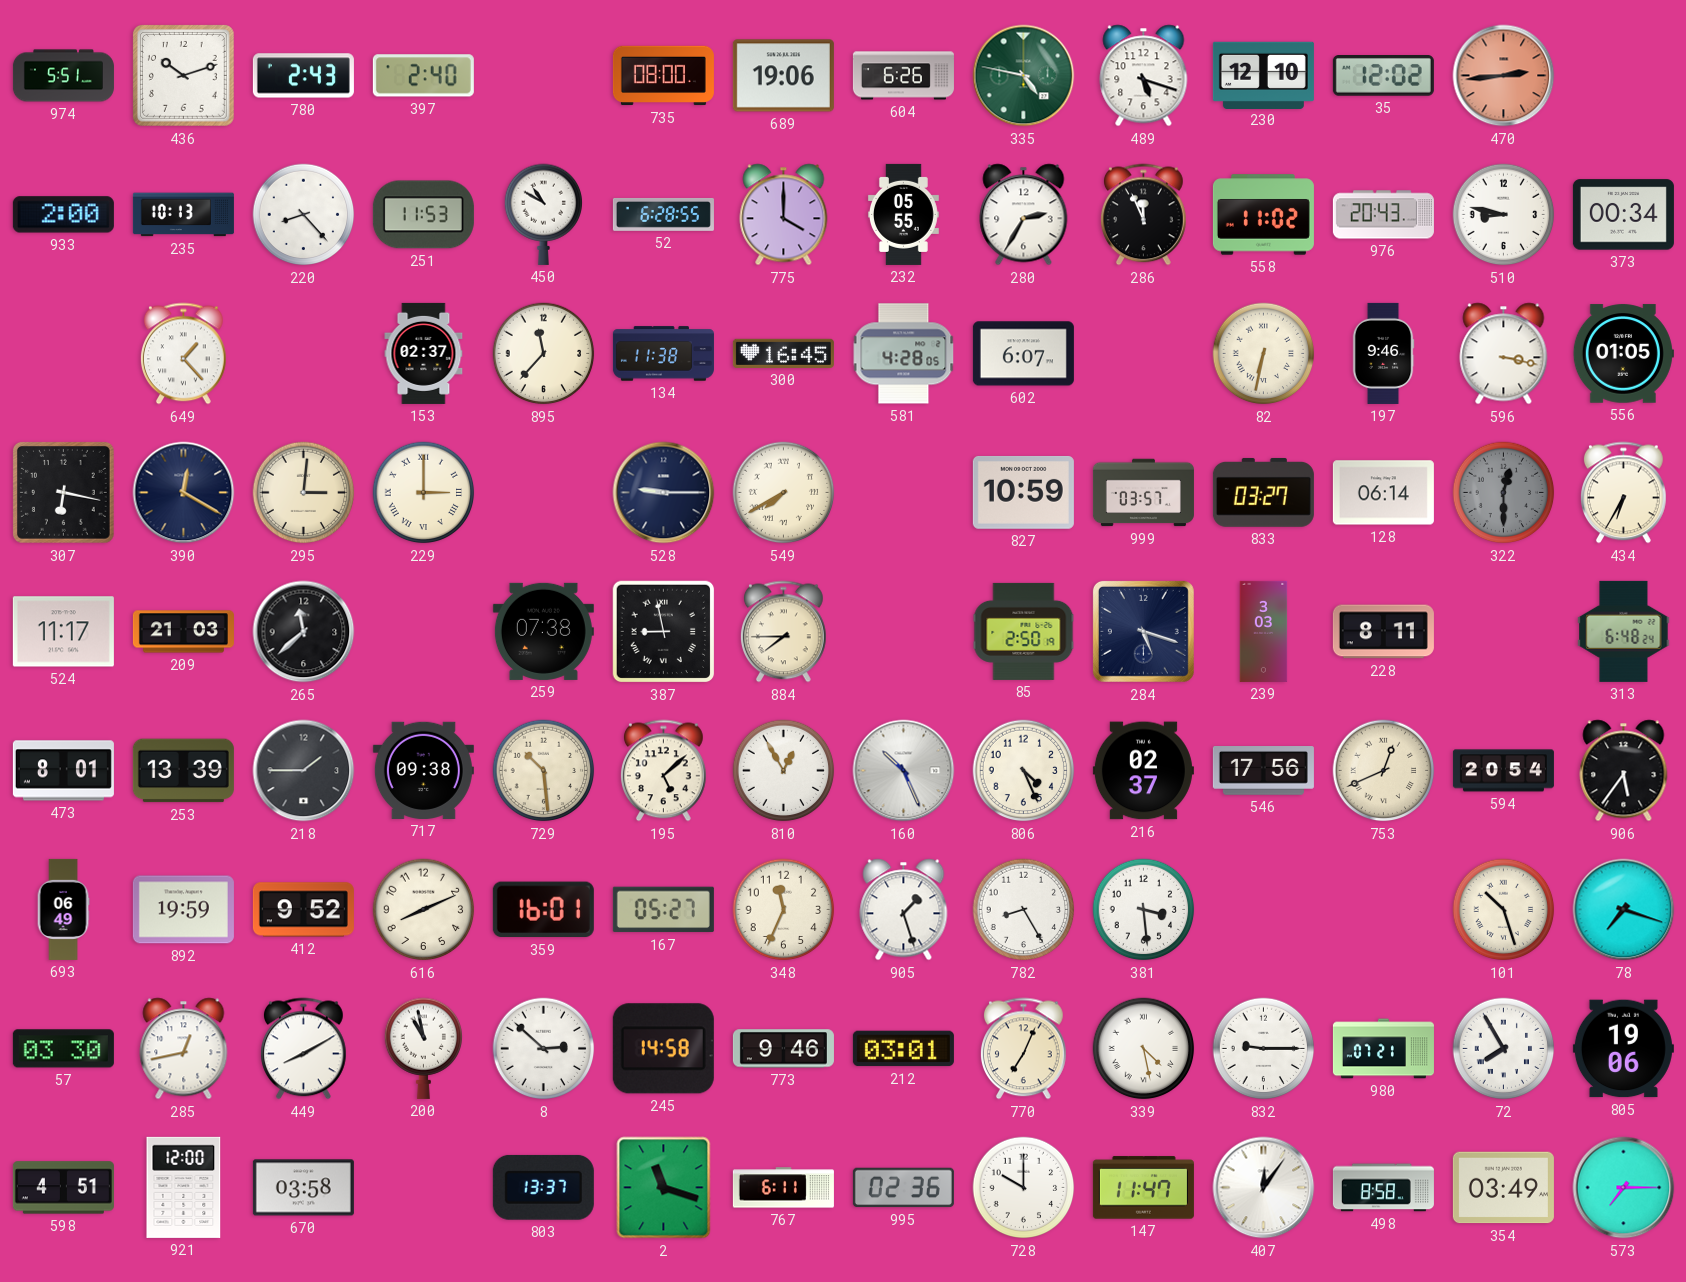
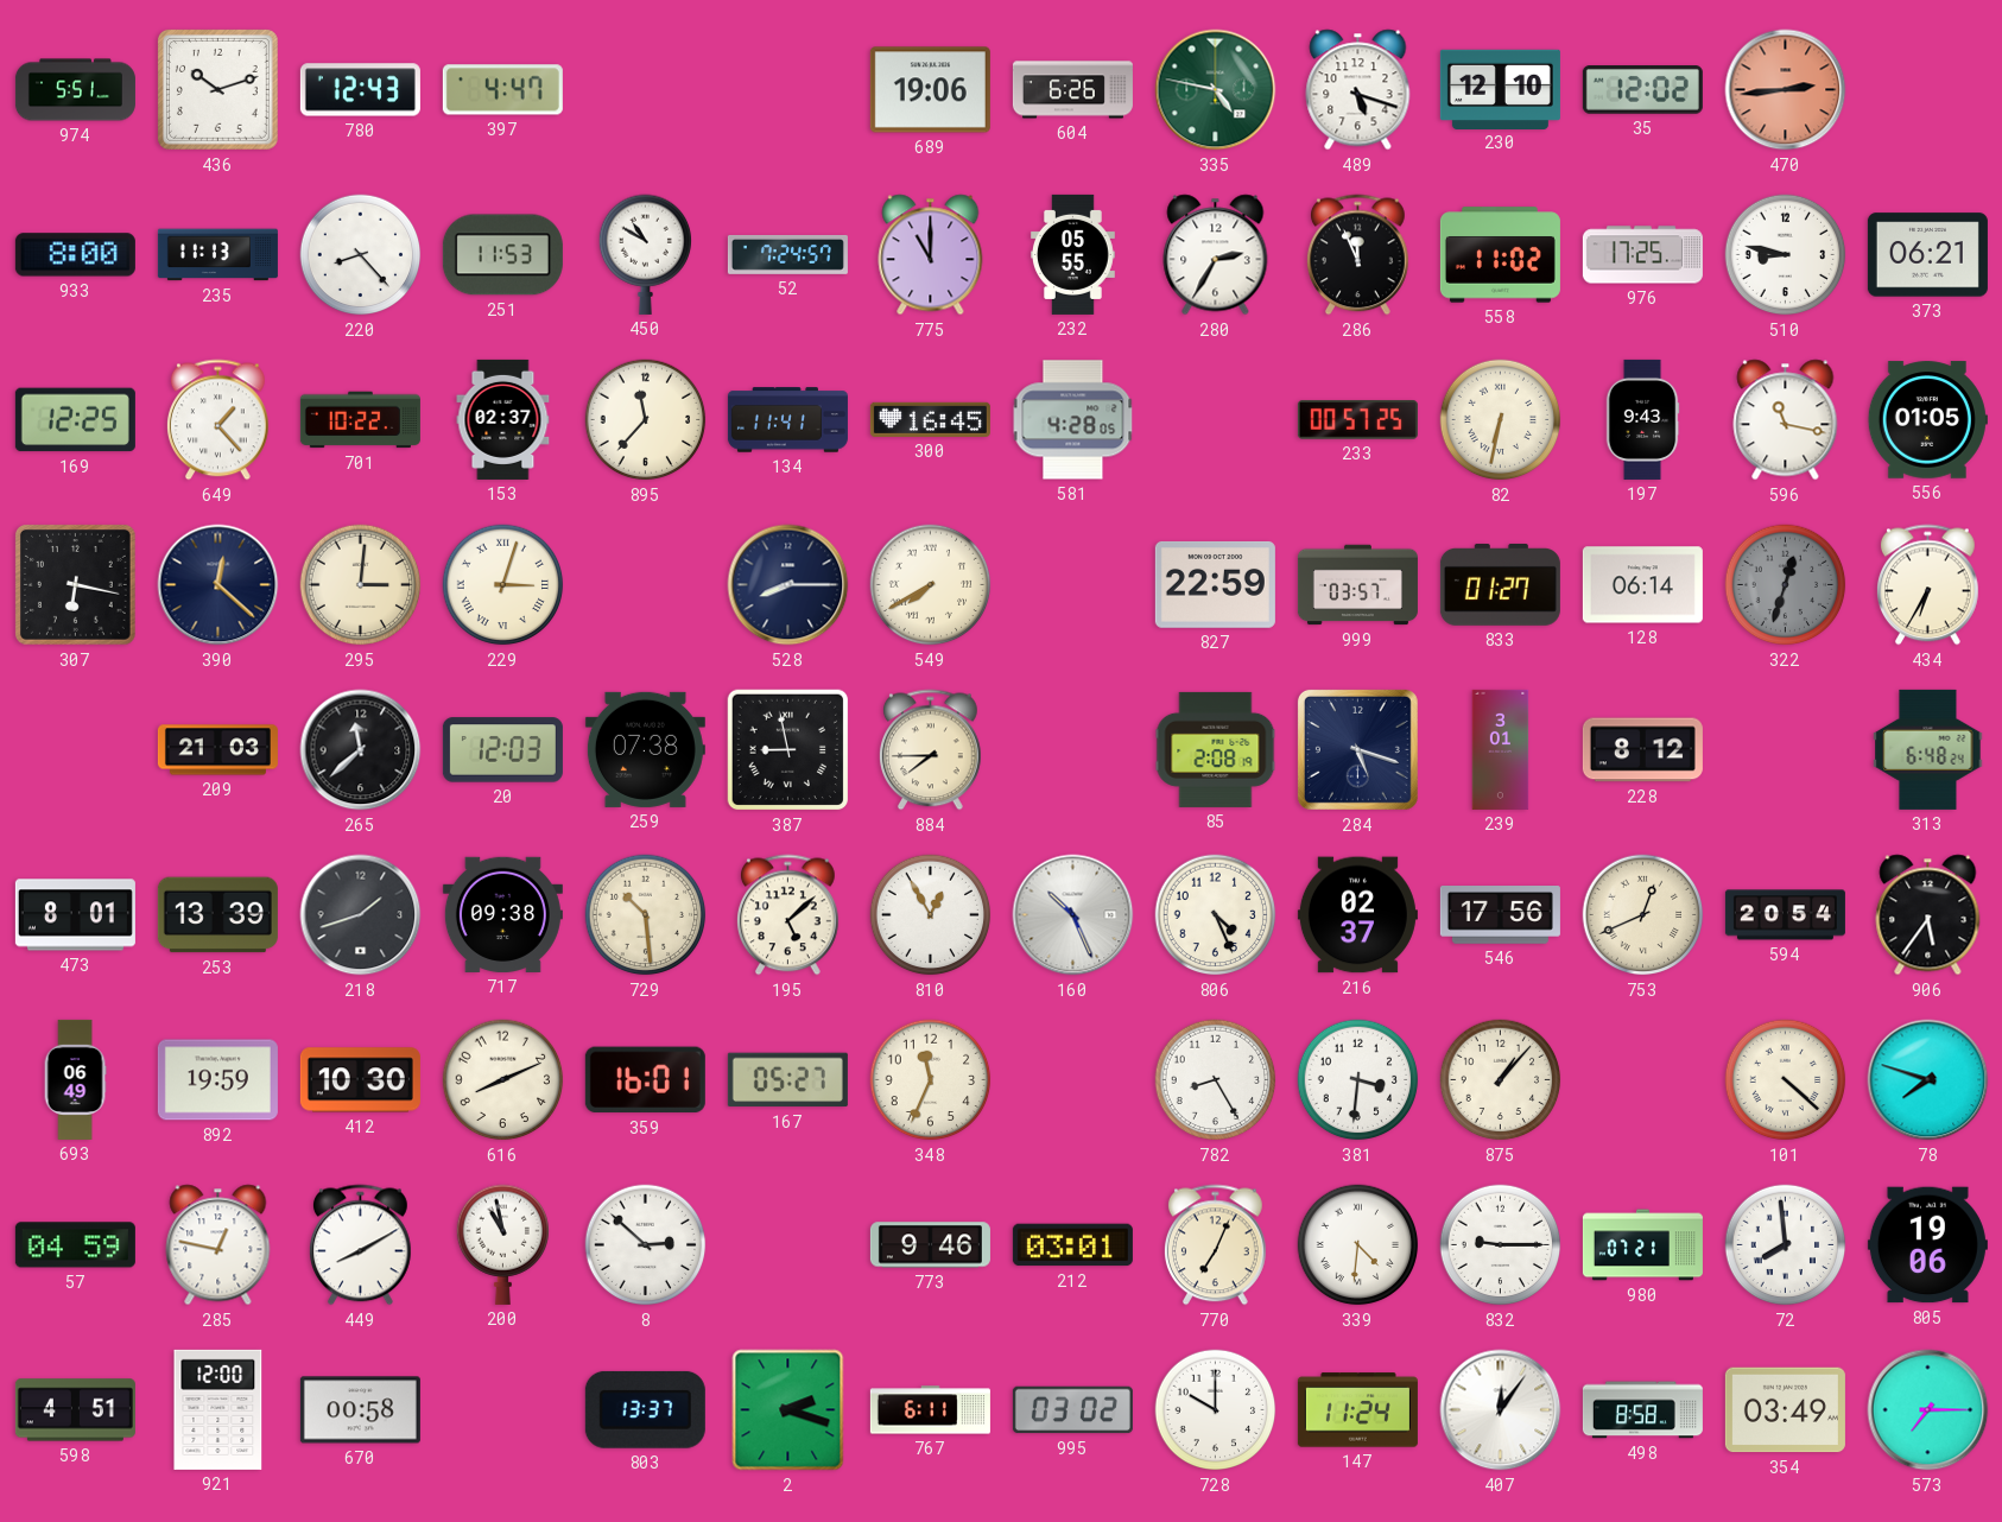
780: 2:43 -> 12:43
397: 2:40 -> 4:47
735: 08:00 -> none
933: 2:00 -> 8:00
235: 10:13 -> 11:13
52: 6:28 -> 7:24
775: 4:00 -> 11:00
976: 20:43 -> 17:25
373: 00:34 -> 06:21
169: none -> 12:25
701: none -> 10:22
134: 11:38 -> 11:41
602: 6:07 -> none
233: none -> 00:57
197: 9:46 -> 9:43
596: 3:17 -> 11:17
390: 12:20 -> 12:22
229: 3:00 -> 3:03
528: 9:15 -> 8:15
827: 10:59 -> 22:59
833: 03:27 -> 01:27
322: 12:30 -> 12:33
524: 11:17 -> none
20: none -> 12:03
85: 2:50 -> 2:08
239: 3:03 -> 3:01
228: 8:11 -> 8:12
218: 1:45 -> 1:42
412: 9:52 -> 10:30
905: 1:27 -> none
381: 3:29 -> 3:31
875: none -> 1:07
101: 10:27 -> 4:22
78: 7:18 -> 7:48
57: 03:30 -> 04:59
285: 12:43 -> 12:47
245: 14:58 -> none
339: 4:28 -> 4:31
72: 7:55 -> 7:59
670: 03:58 -> 00:58
2: 11:18 -> 2:18
995: 02:36 -> 03:02
147: 11:47 -> 11:24
